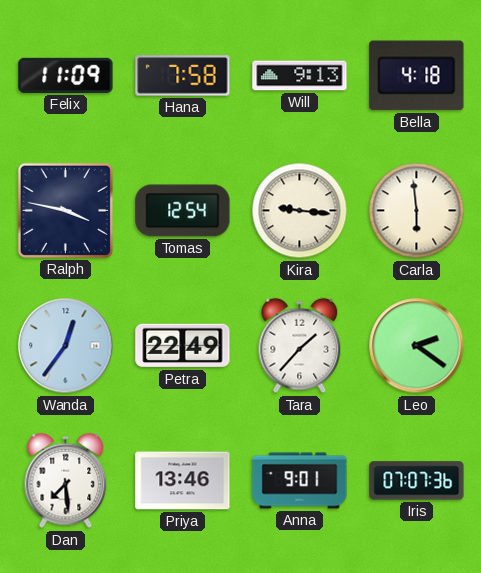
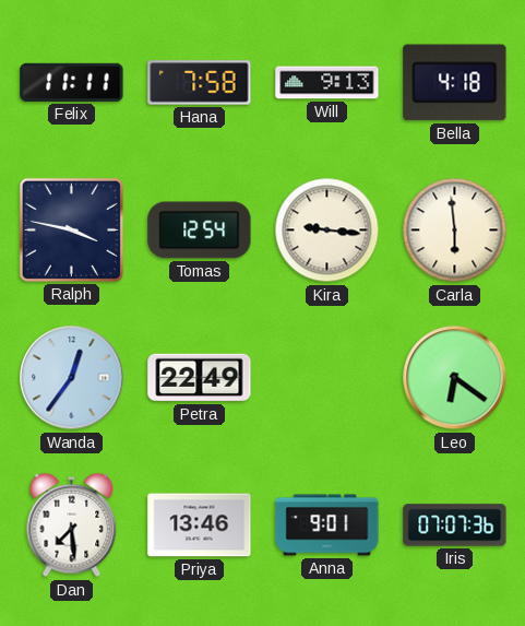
Felix: 11:09 -> 11:11
Tara: 1:37 -> none
Leo: 2:21 -> 6:21
